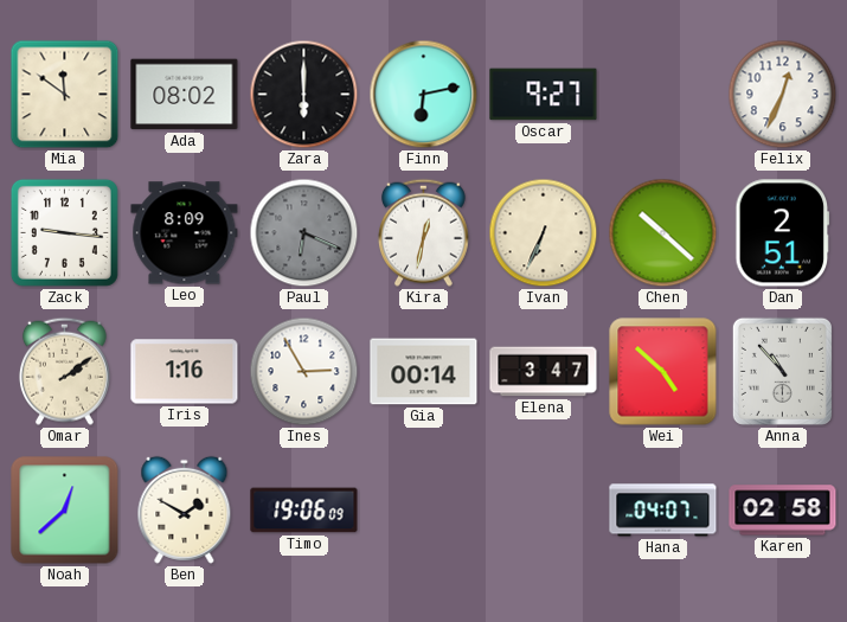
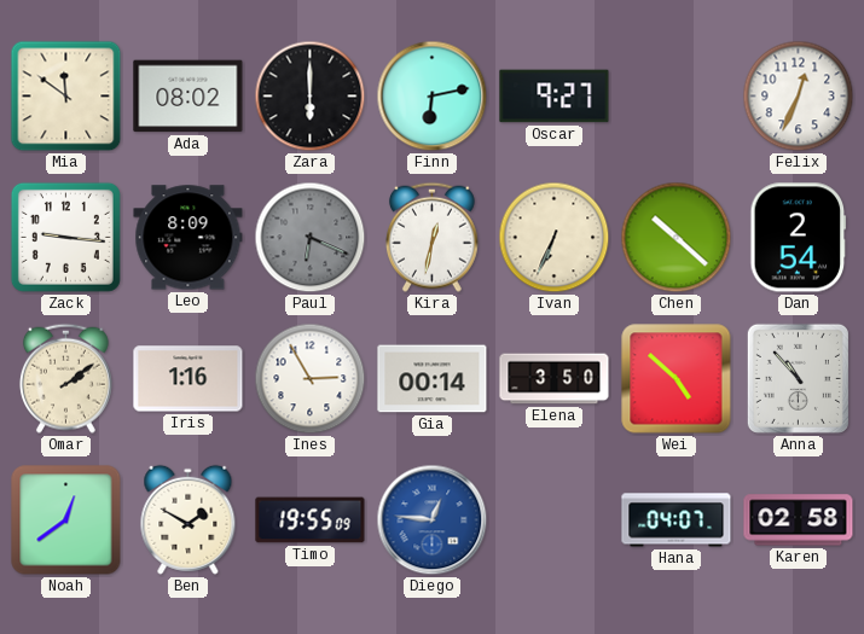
Dan: 2:51 -> 2:54
Elena: 3:47 -> 3:50
Noah: 12:38 -> 12:39
Timo: 19:06 -> 19:55
Diego: none -> 12:46
